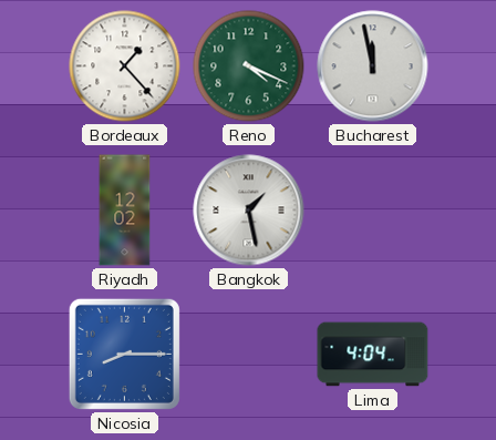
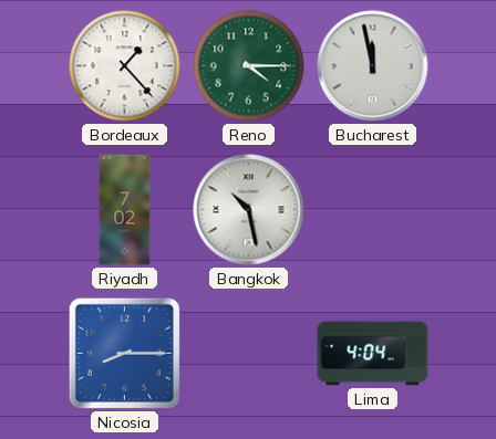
Reno: 4:19 -> 4:15
Riyadh: 12:02 -> 7:02
Bangkok: 1:28 -> 10:28
